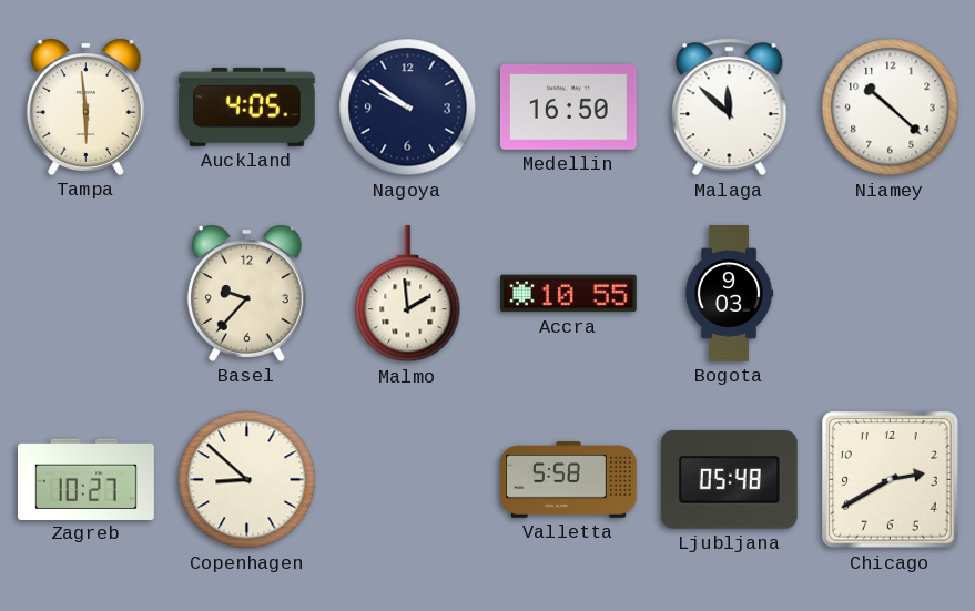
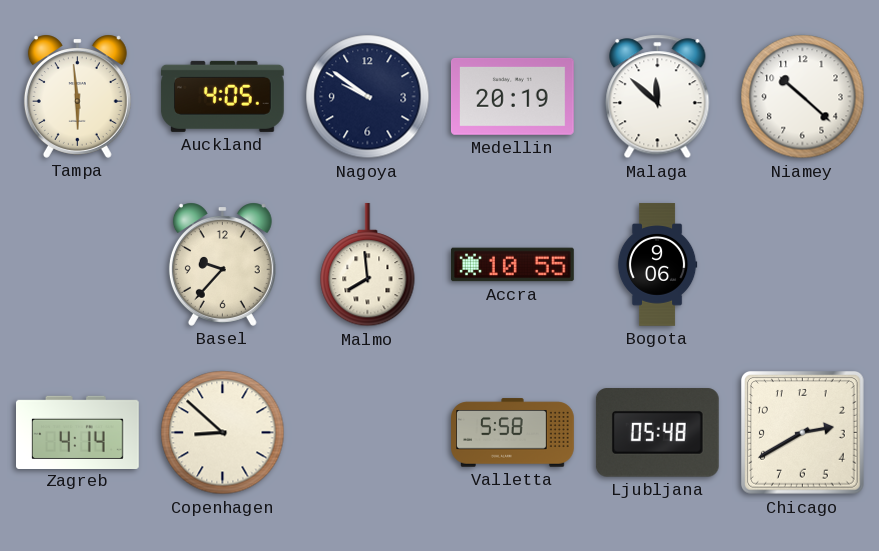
Medellin: 16:50 -> 20:19
Malmo: 1:59 -> 7:59
Bogota: 9:03 -> 9:06
Zagreb: 10:27 -> 4:14
